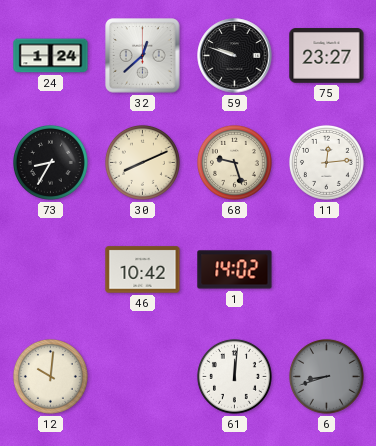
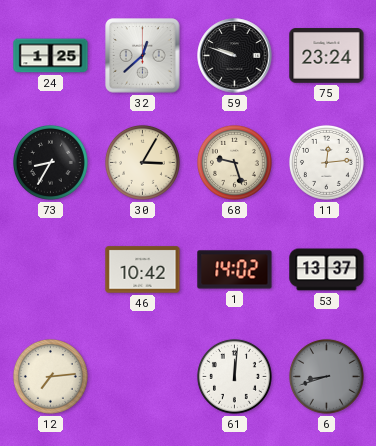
24: 1:24 -> 1:25
75: 23:27 -> 23:24
30: 8:11 -> 3:05
53: none -> 13:37
12: 10:01 -> 7:14
